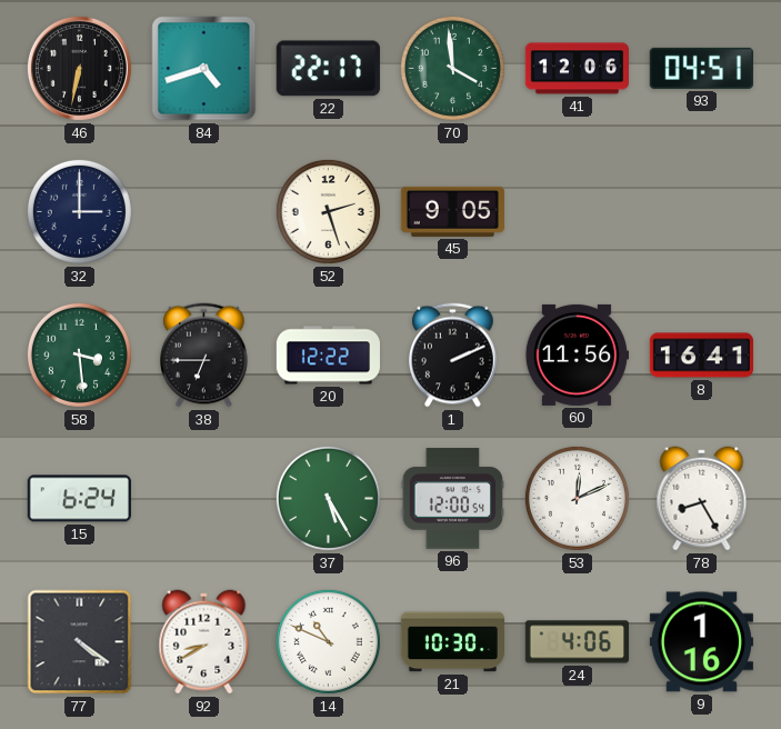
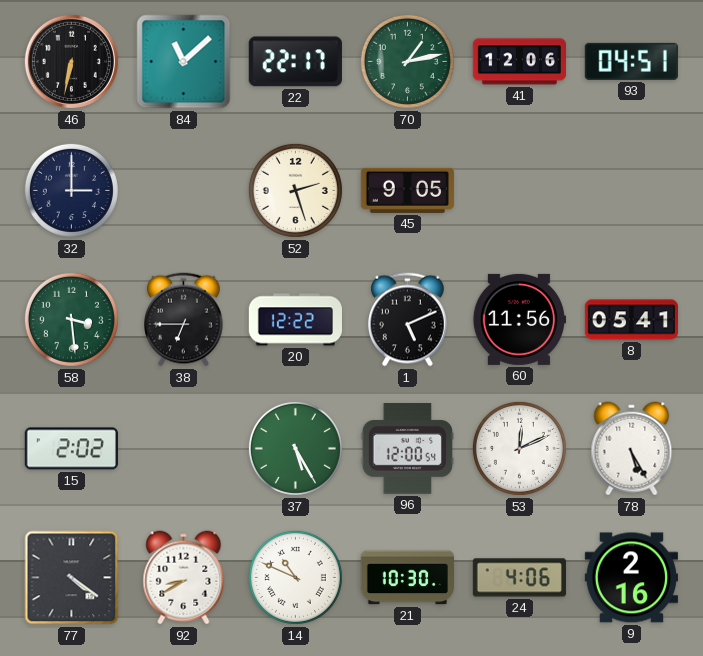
84: 4:42 -> 11:08
70: 3:59 -> 1:13
1: 2:11 -> 5:11
8: 16:41 -> 05:41
15: 6:24 -> 2:02
78: 8:25 -> 5:25
9: 1:16 -> 2:16
